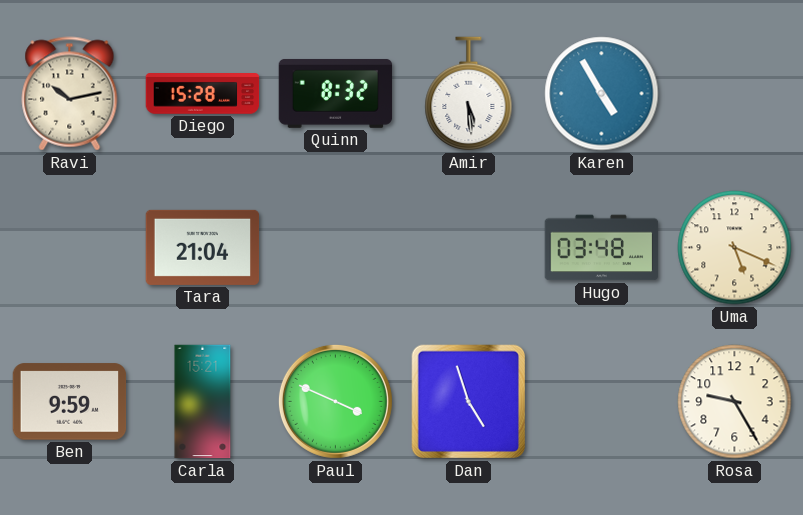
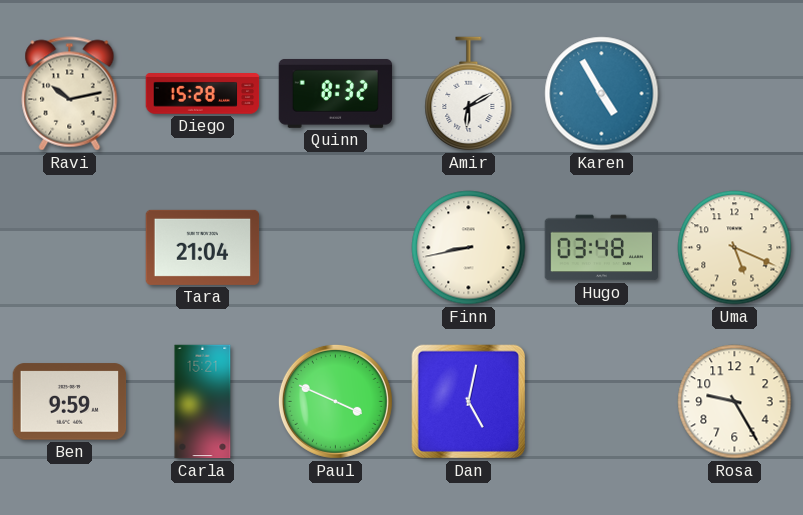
Amir: 5:29 -> 6:10
Finn: none -> 8:43
Dan: 4:57 -> 5:02
